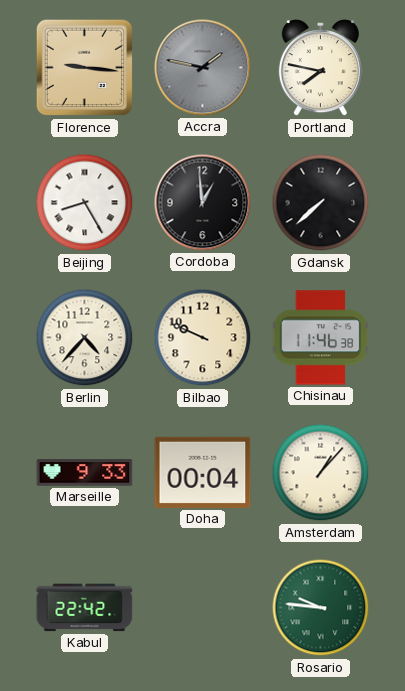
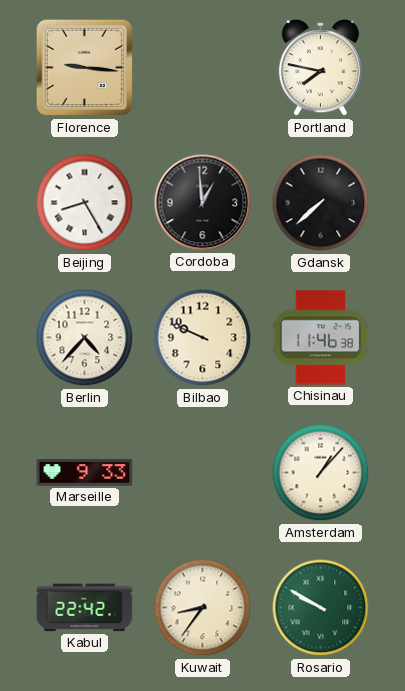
Accra: 1:47 -> none
Doha: 00:04 -> none
Kuwait: none -> 8:36
Rosario: 9:46 -> 9:50
